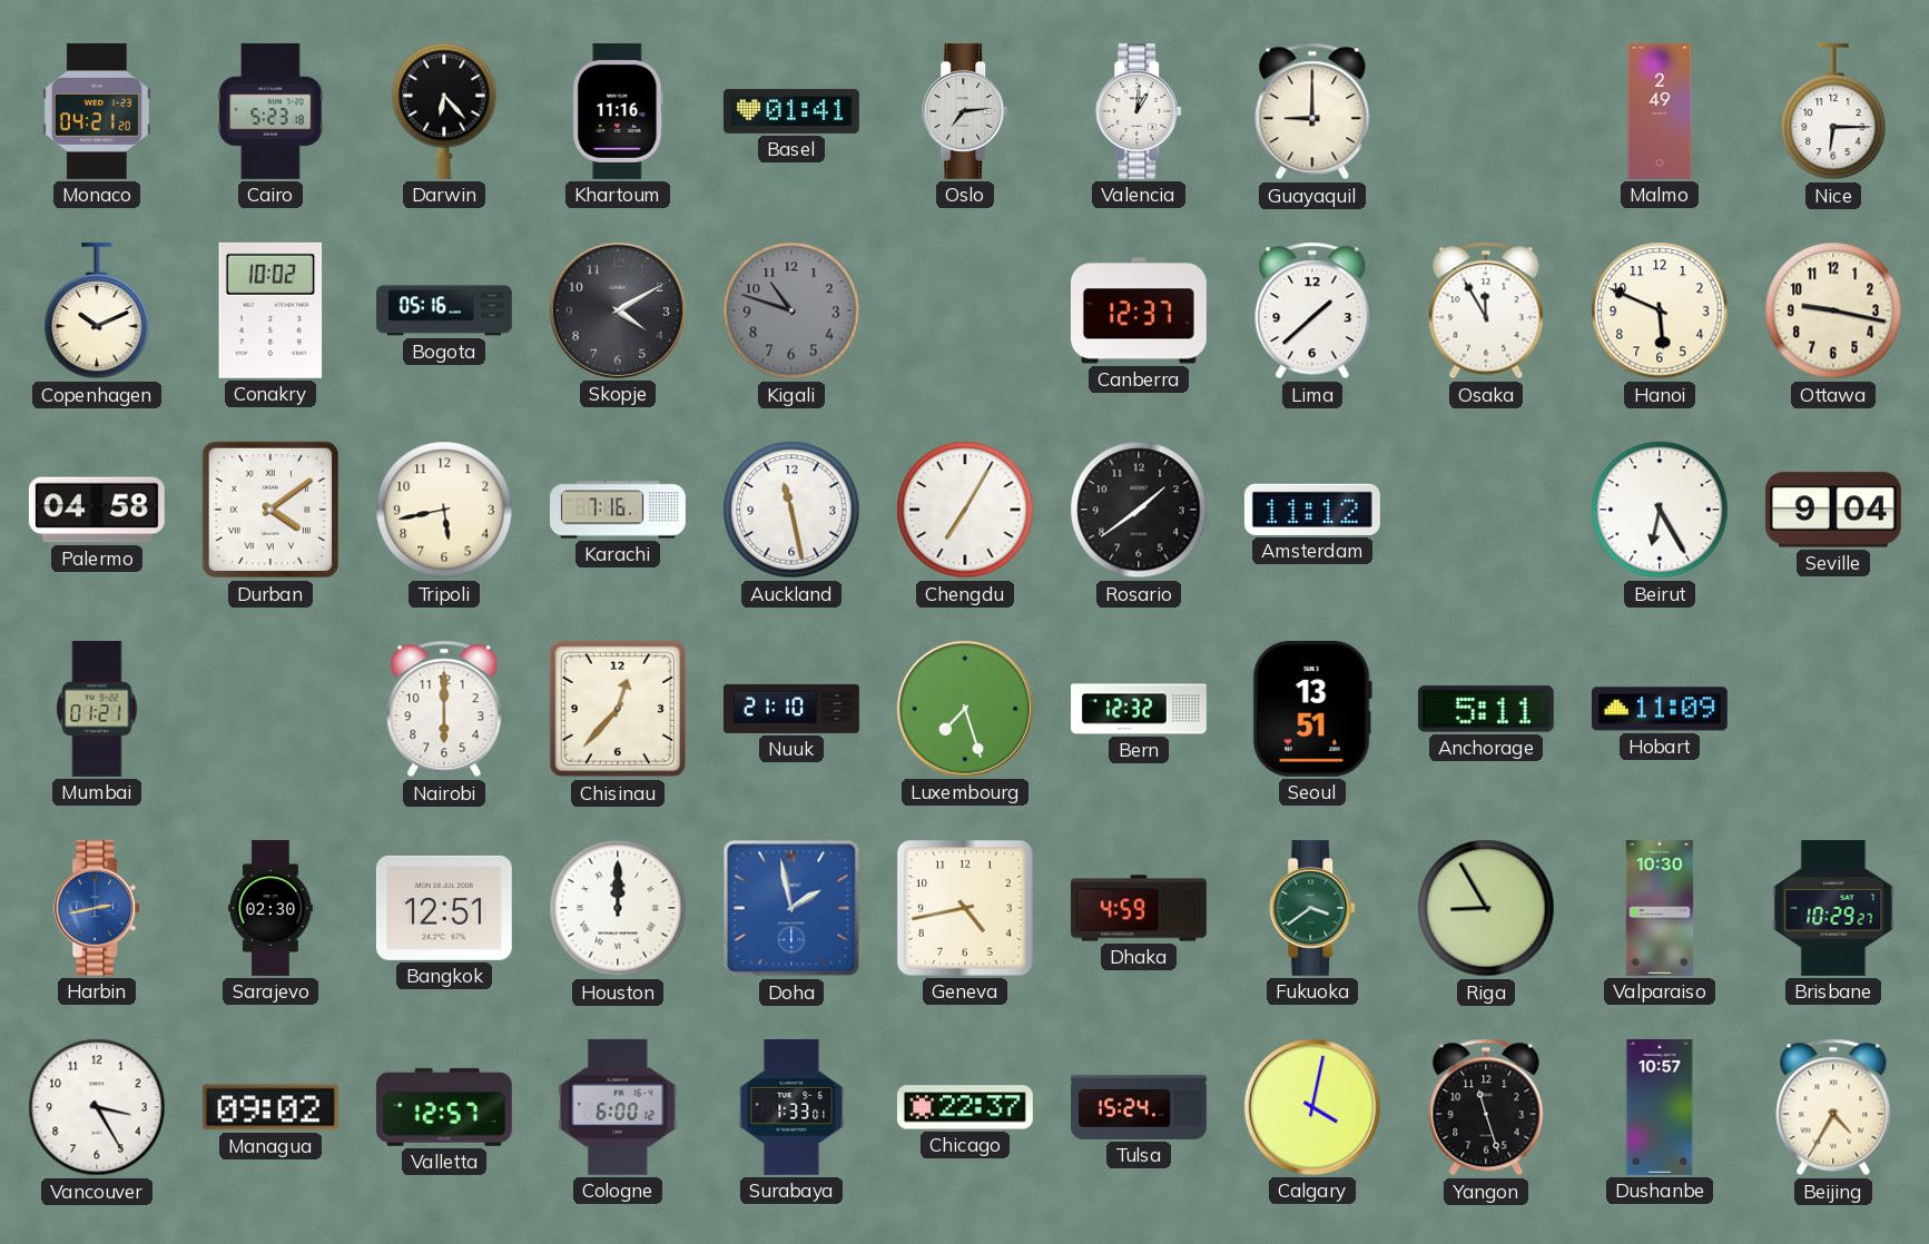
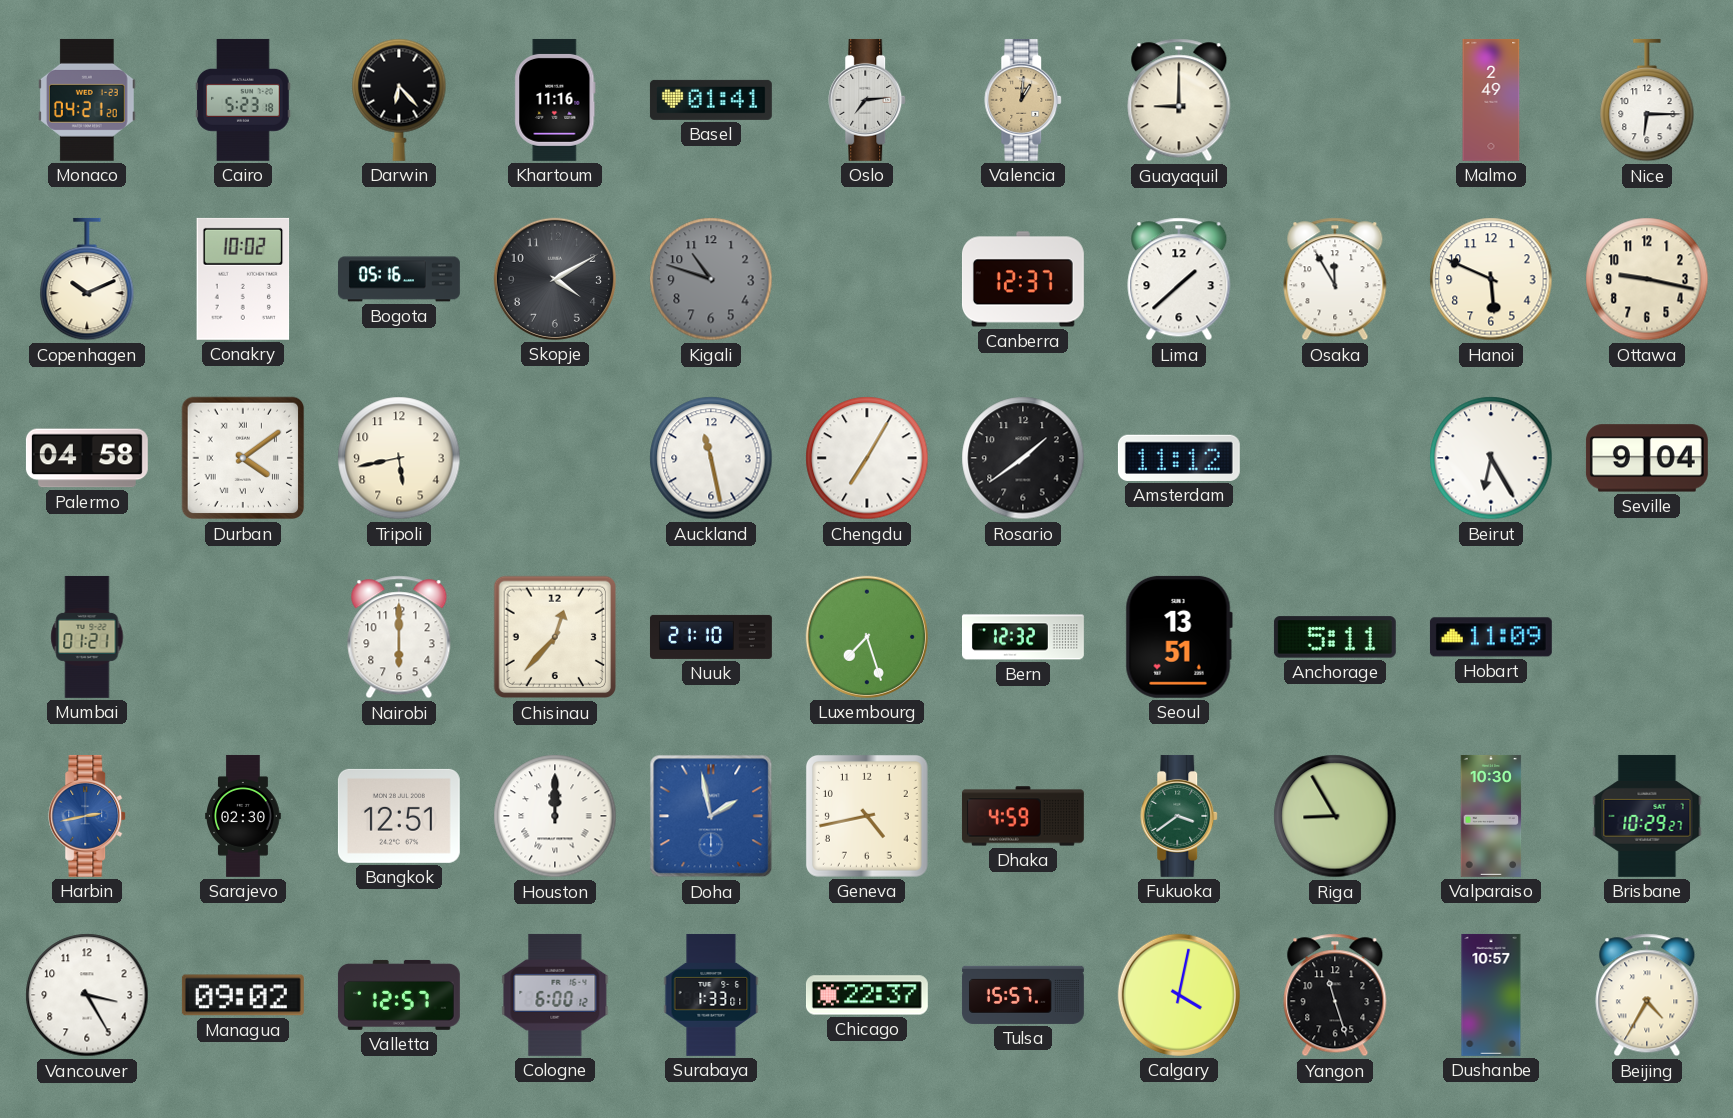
Valencia dial: white -> champagne
Karachi: 7:16 -> none
Tulsa: 15:24 -> 15:57
